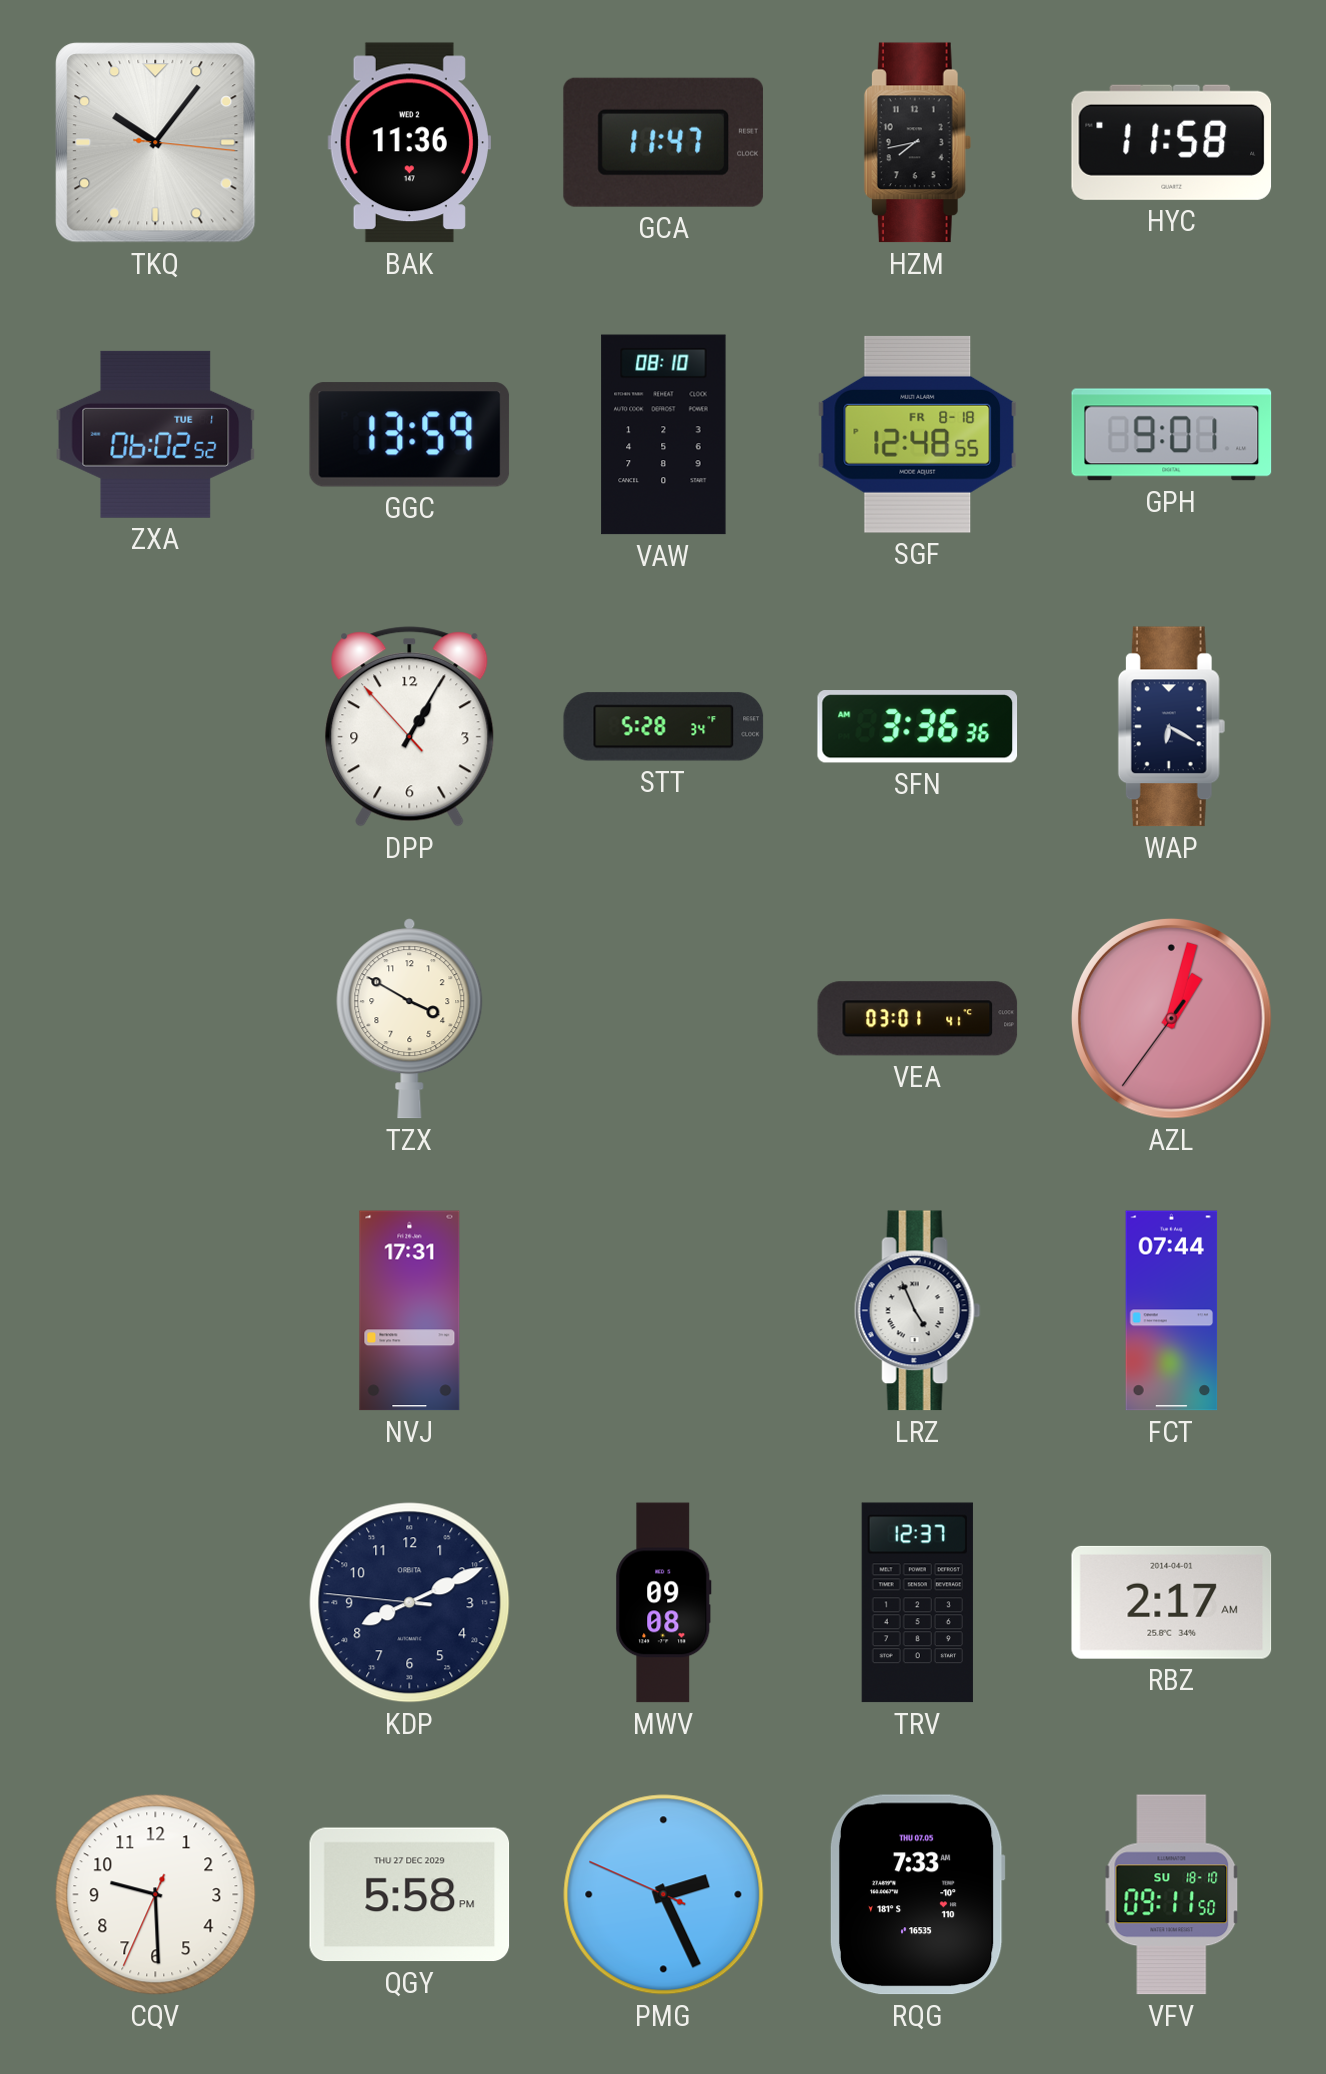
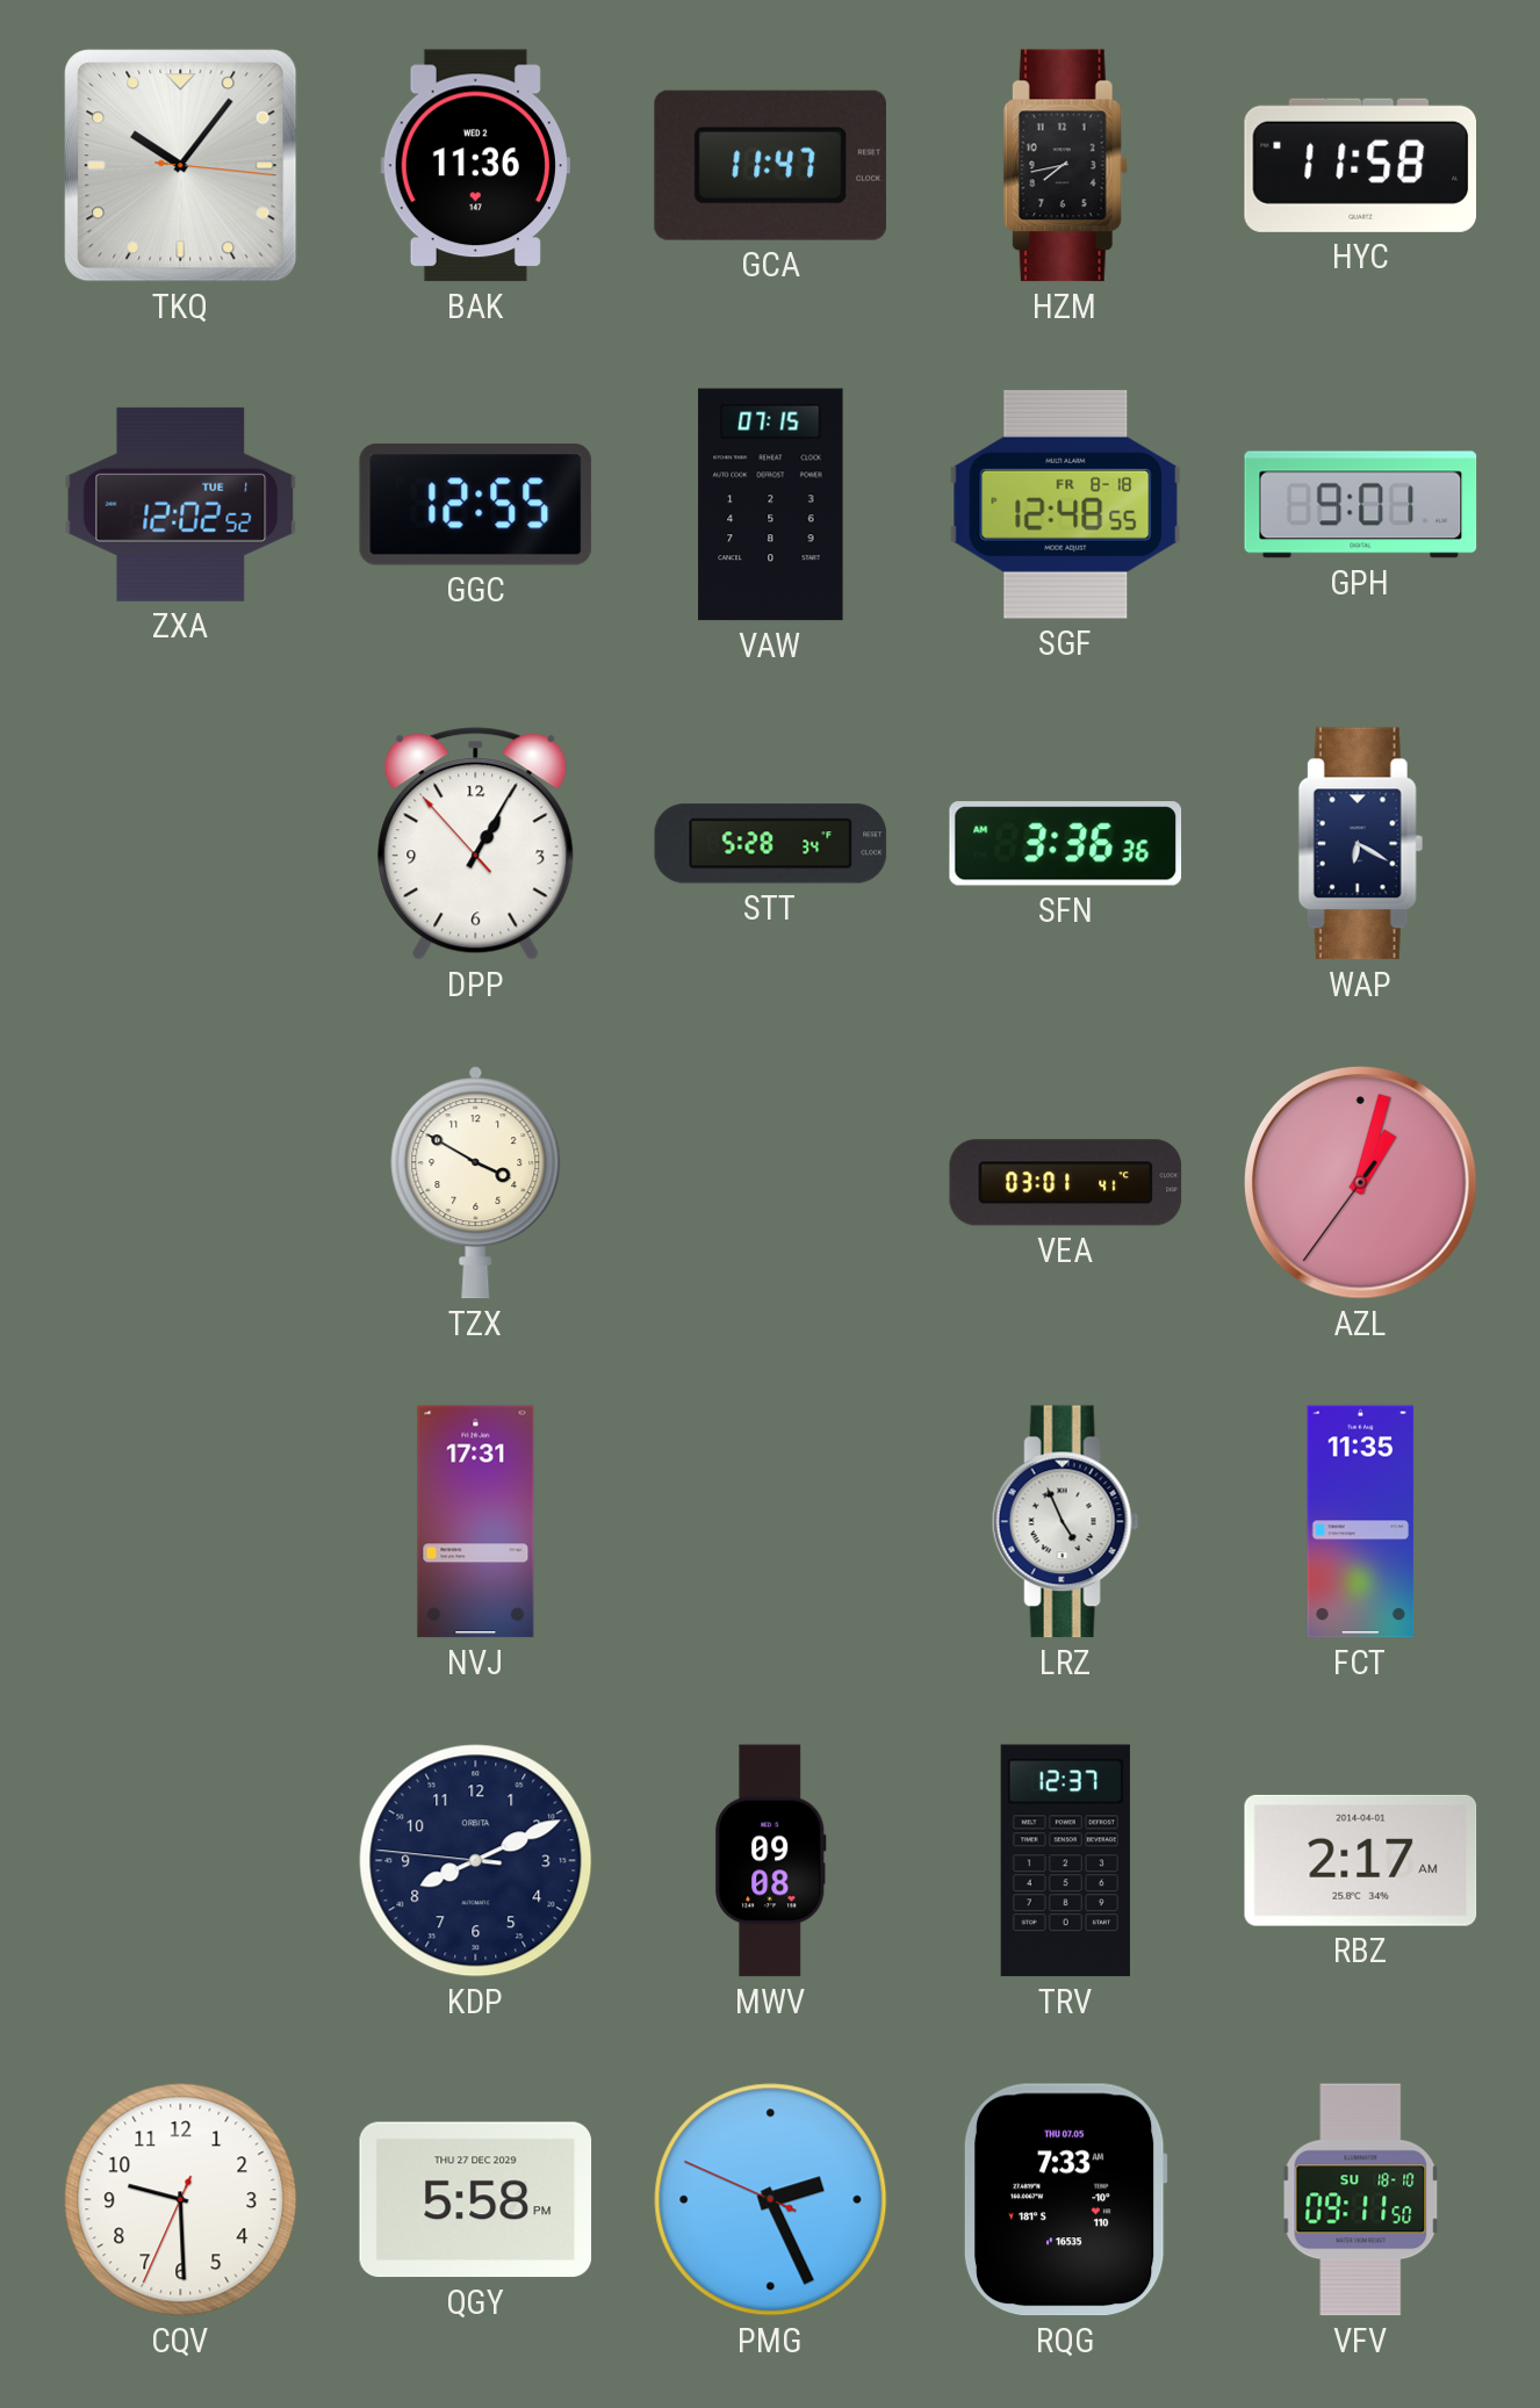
ZXA: 06:02 -> 12:02
GGC: 13:59 -> 12:55
VAW: 08:10 -> 07:15
FCT: 07:44 -> 11:35
